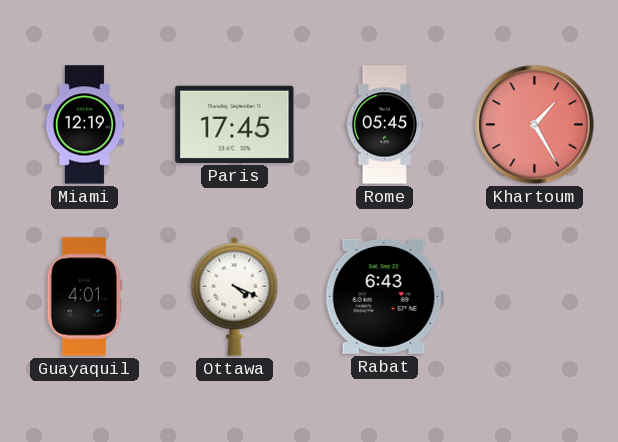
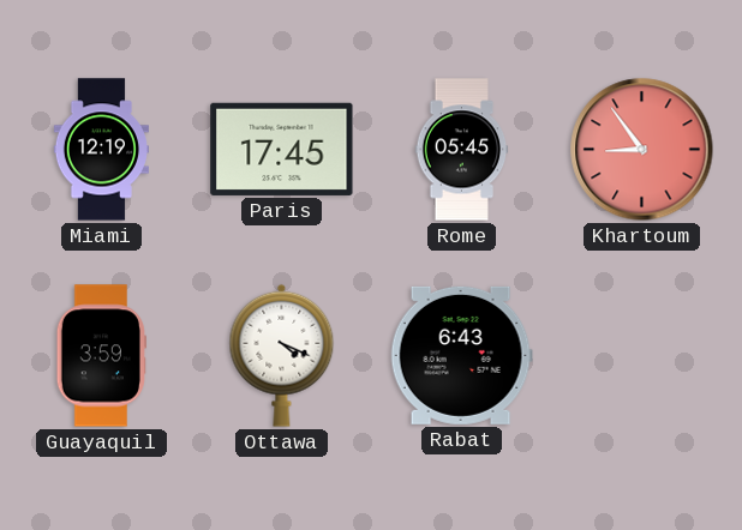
Khartoum: 1:25 -> 8:54
Guayaquil: 4:01 -> 3:59
